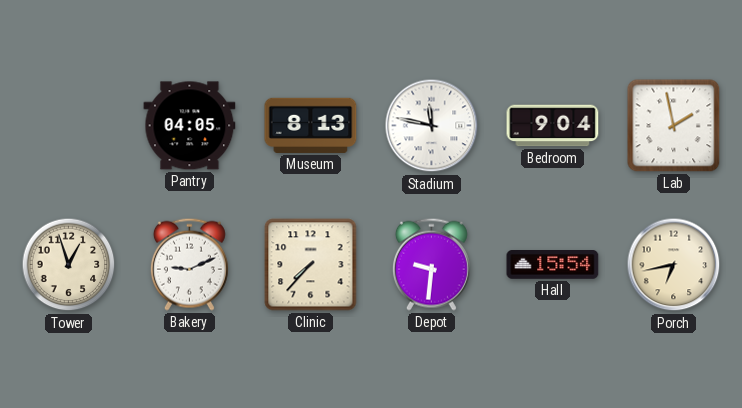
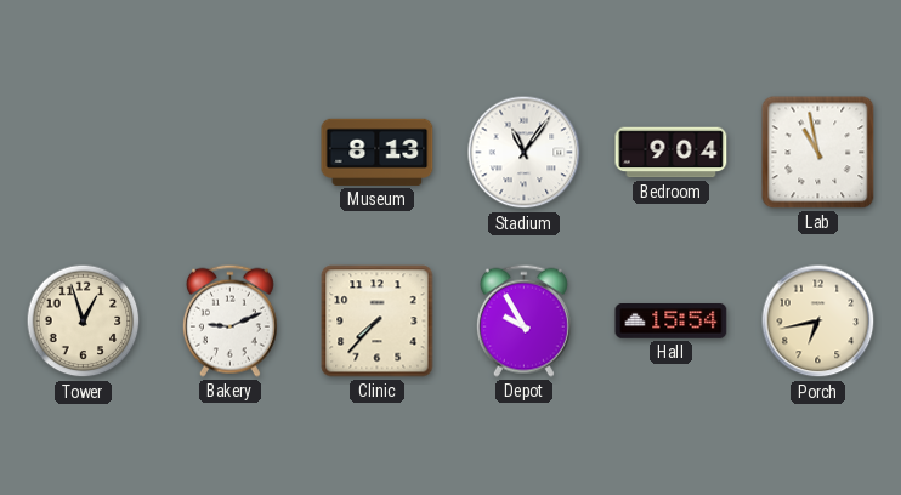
Pantry: 04:05 -> none
Stadium: 11:47 -> 11:06
Lab: 1:58 -> 10:58
Depot: 9:31 -> 9:55
